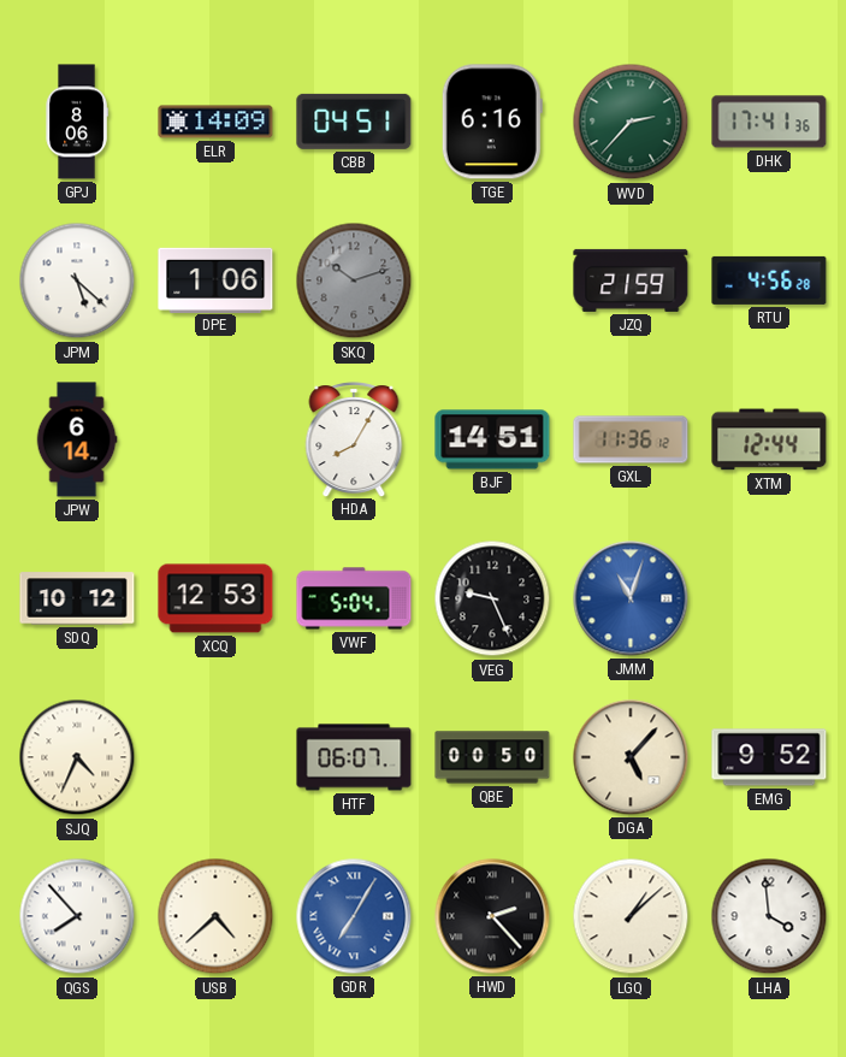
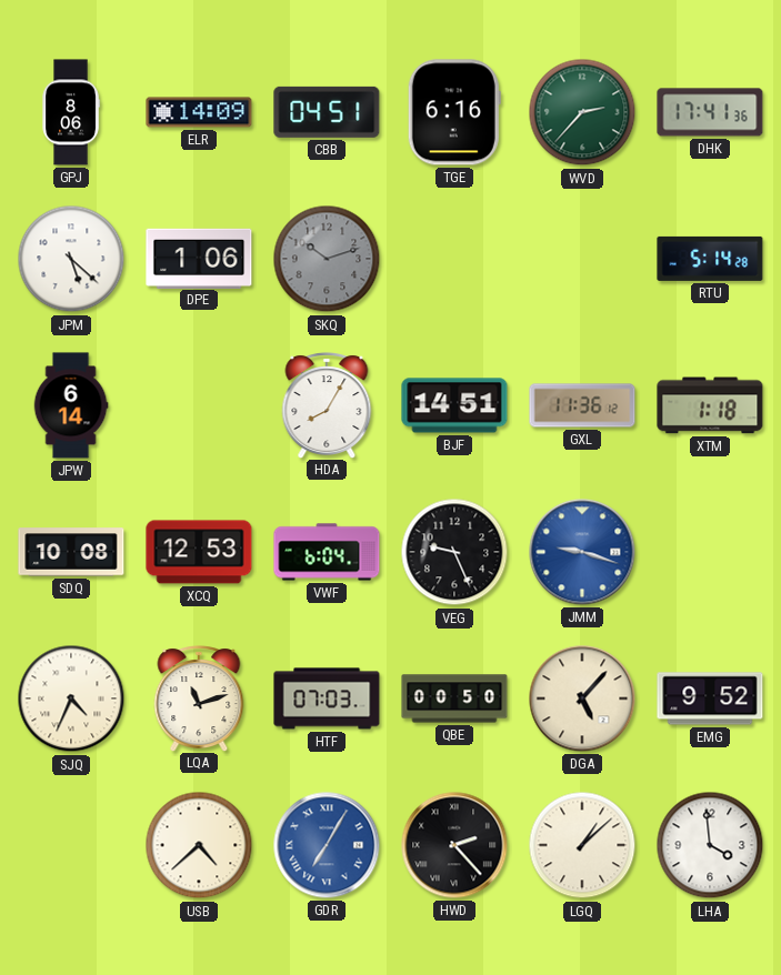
JZQ: 21:59 -> none
RTU: 4:56 -> 5:14
XTM: 12:44 -> 1:18
SDQ: 10:12 -> 10:08
VWF: 5:04 -> 6:04
JMM: 11:03 -> 9:18
LQA: none -> 11:12
HTF: 06:07 -> 07:03
QGS: 7:53 -> none
